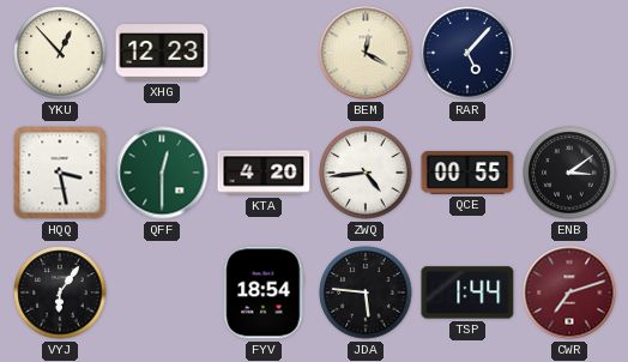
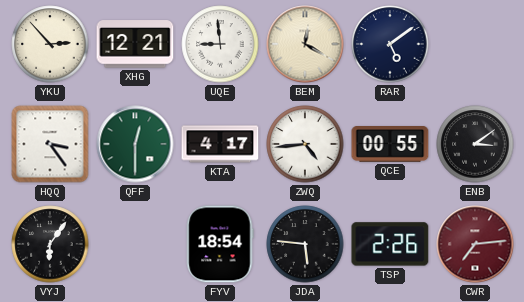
YKU: 12:53 -> 2:53
XHG: 12:23 -> 12:21
UQE: none -> 8:59
RAR: 5:07 -> 5:09
HQQ: 3:28 -> 3:24
KTA: 4:20 -> 4:17
TSP: 1:44 -> 2:26
CWR: 7:12 -> 7:14
